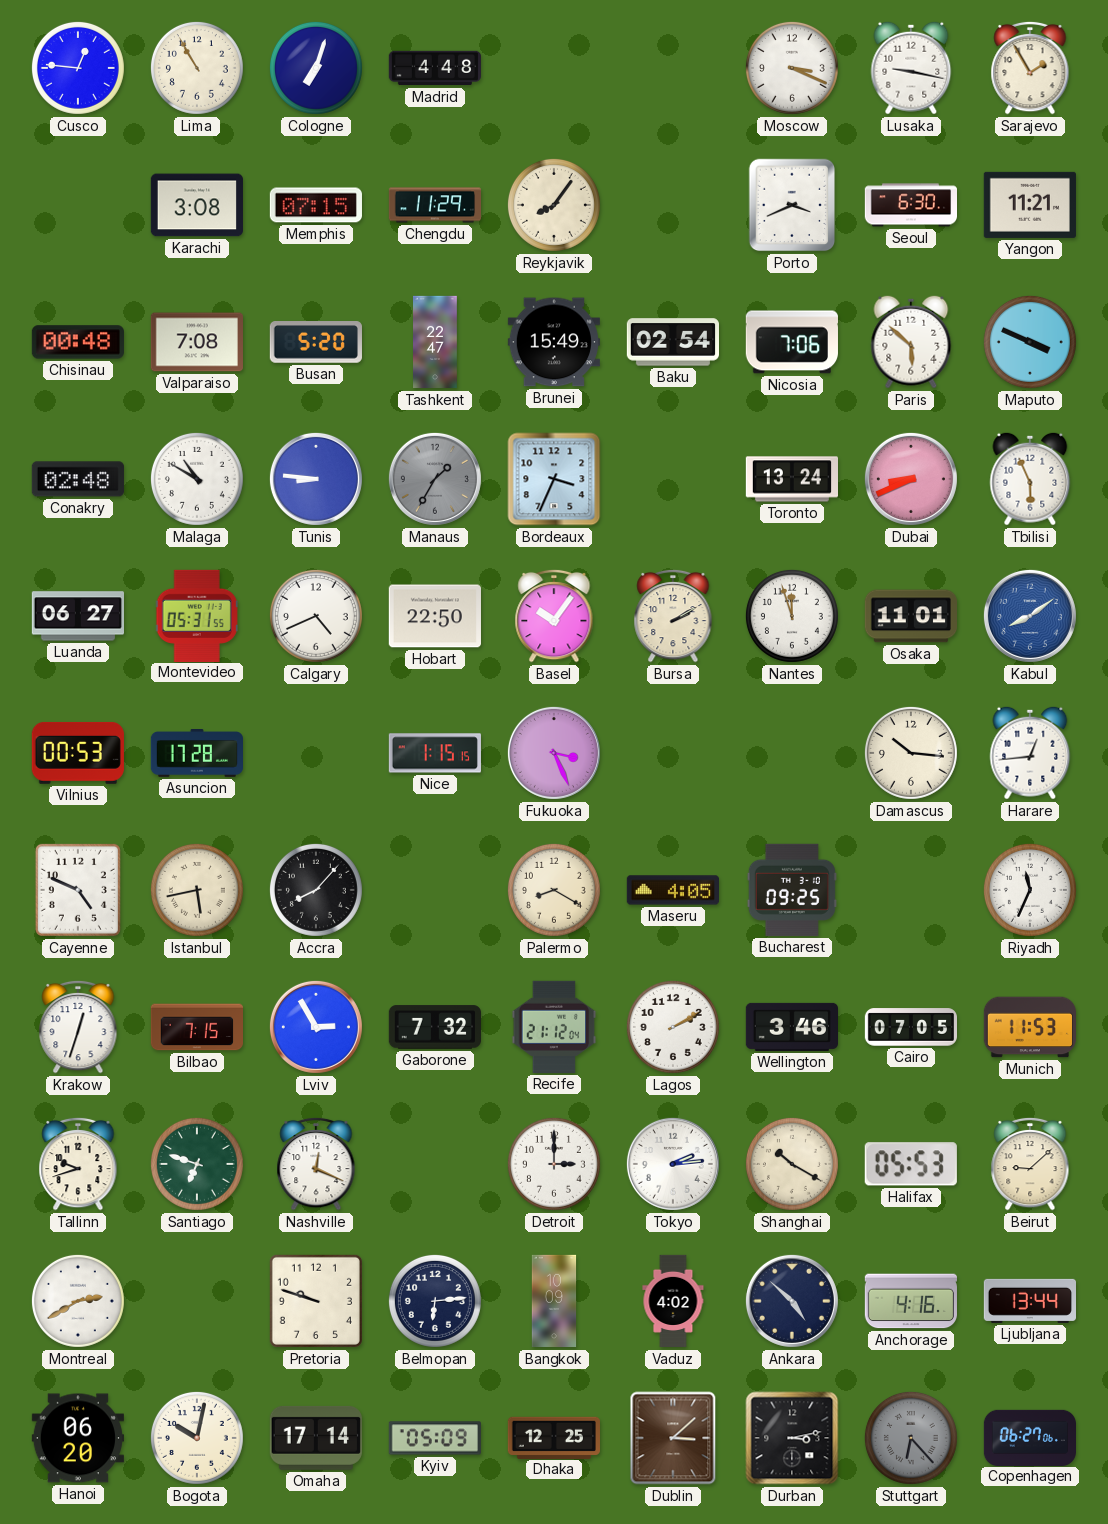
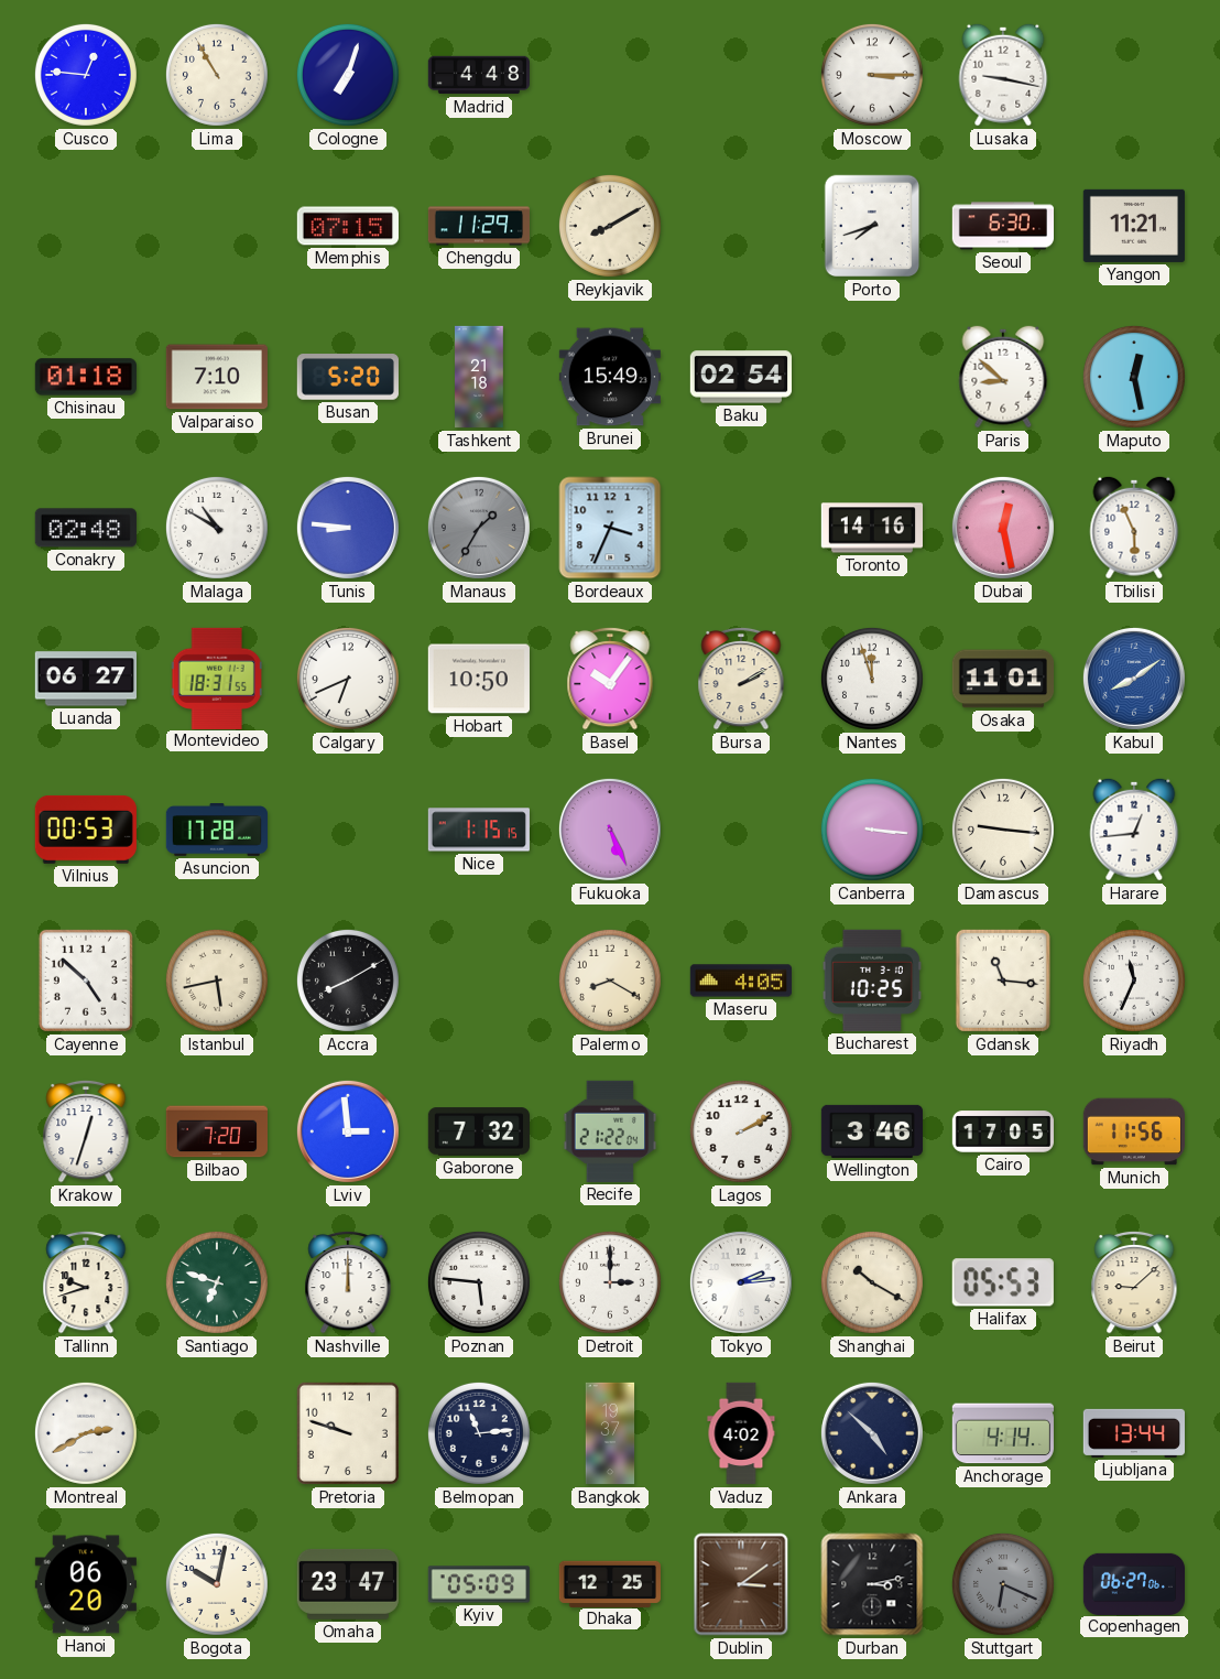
Moscow: 3:19 -> 3:15
Sarajevo: 1:55 -> none
Karachi: 3:08 -> none
Reykjavik: 8:06 -> 8:10
Porto: 3:41 -> 7:42
Chisinau: 00:48 -> 01:18
Valparaiso: 7:08 -> 7:10
Tashkent: 22:47 -> 21:18
Nicosia: 7:06 -> none
Paris: 5:52 -> 8:52
Maputo: 3:49 -> 12:28
Toronto: 13:24 -> 14:16
Dubai: 8:41 -> 12:28
Montevideo: 05:31 -> 18:31
Calgary: 4:41 -> 6:41
Hobart: 22:50 -> 10:50
Fukuoka: 3:26 -> 5:26
Canberra: none -> 3:16
Damascus: 10:16 -> 9:16
Cayenne: 4:49 -> 4:52
Accra: 8:07 -> 8:10
Bucharest: 09:25 -> 10:25
Gdansk: none -> 11:16
Bilbao: 7:15 -> 7:20
Lviv: 2:55 -> 2:59
Recife: 21:12 -> 21:22
Cairo: 07:05 -> 17:05
Munich: 11:53 -> 11:56
Nashville: 12:19 -> 12:00
Poznan: none -> 5:46
Belmopan: 6:14 -> 11:14
Bangkok: 10:09 -> 19:37
Anchorage: 4:16 -> 4:14
Omaha: 17:14 -> 23:47
Dublin: 3:08 -> 3:09
Stuttgart: 6:23 -> 6:19
